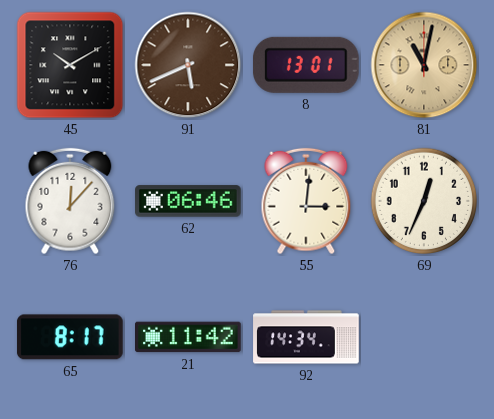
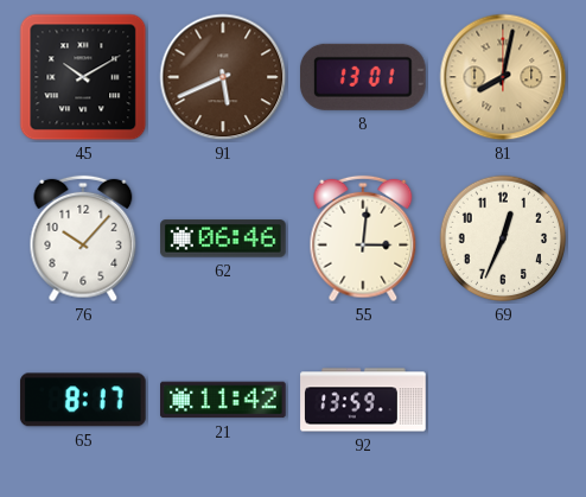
81: 11:02 -> 8:02
76: 12:07 -> 10:07
92: 14:34 -> 13:59
